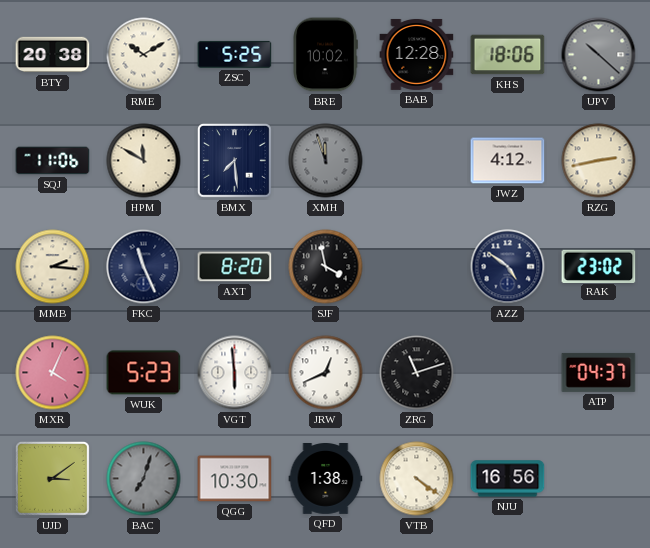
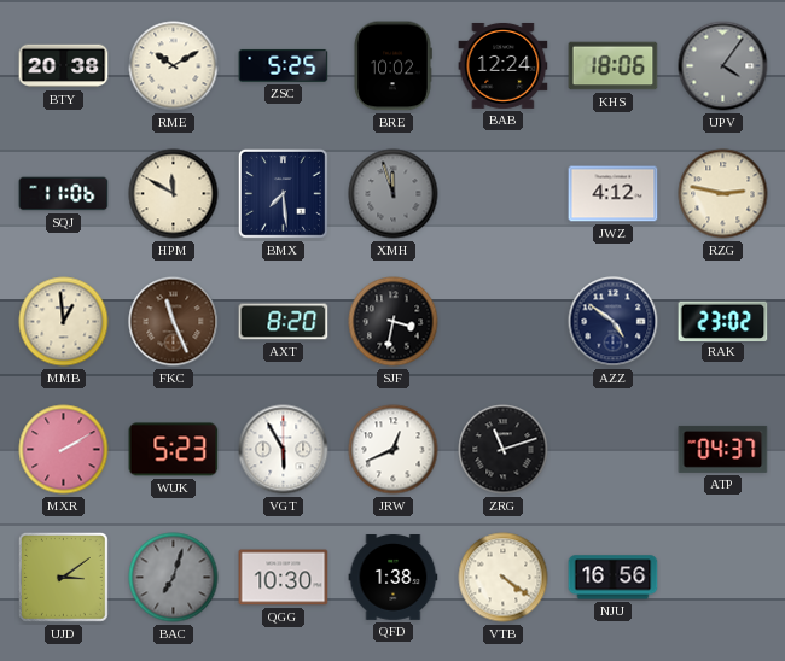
BAB: 12:28 -> 12:24
UPV: 10:22 -> 4:06
RZG: 2:43 -> 2:47
MMB: 2:16 -> 12:59
FKC dial: navy -> brown
SJF: 3:58 -> 3:32
MXR: 4:04 -> 2:10
VGT: 5:59 -> 5:55
